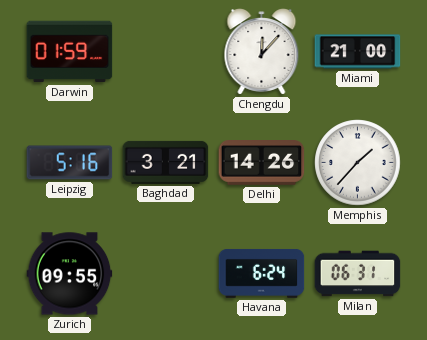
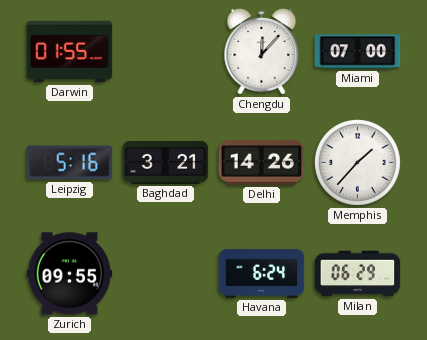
Darwin: 01:59 -> 01:55
Miami: 21:00 -> 07:00
Milan: 06:31 -> 06:29
